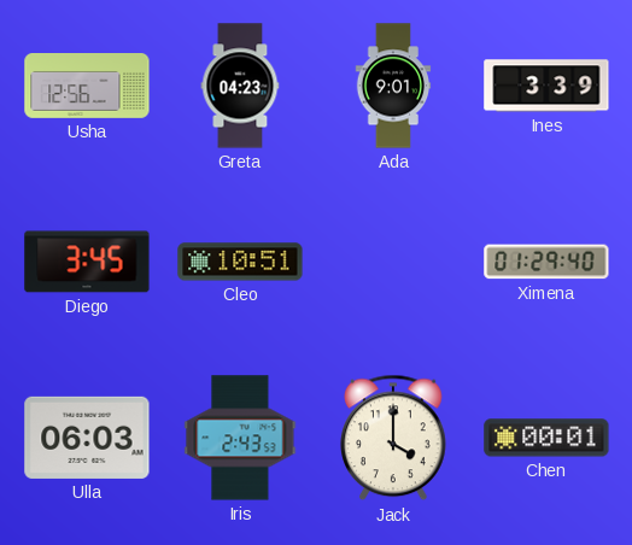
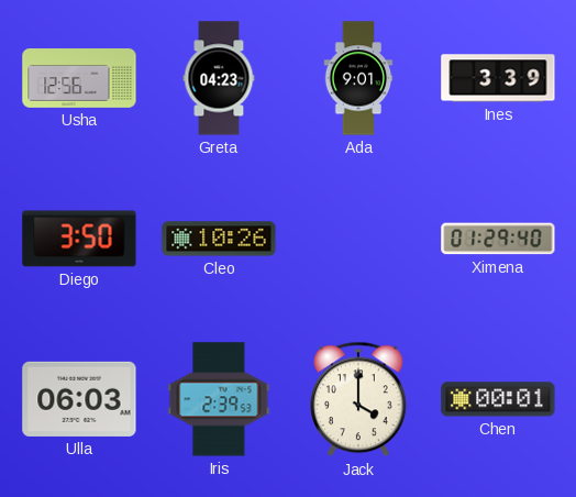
Diego: 3:45 -> 3:50
Cleo: 10:51 -> 10:26
Iris: 2:43 -> 2:39
